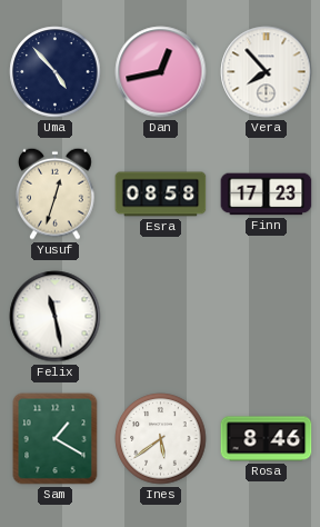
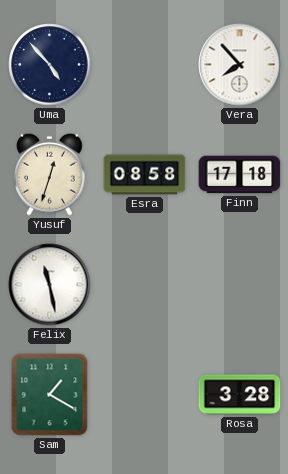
Dan: 12:43 -> none
Finn: 17:23 -> 17:18
Ines: 5:39 -> none
Rosa: 8:46 -> 3:28
